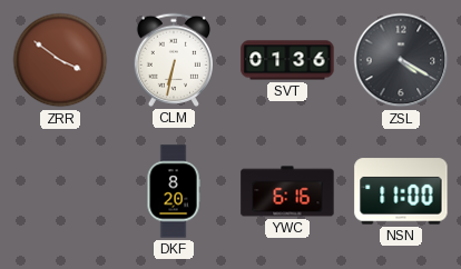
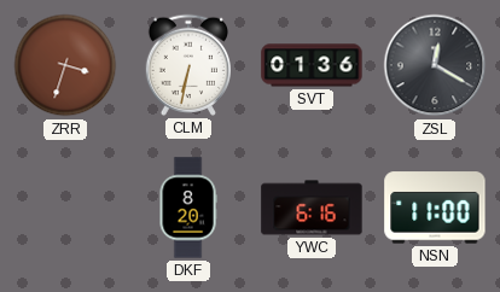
ZRR: 3:51 -> 3:33
ZSL: 4:20 -> 12:20
